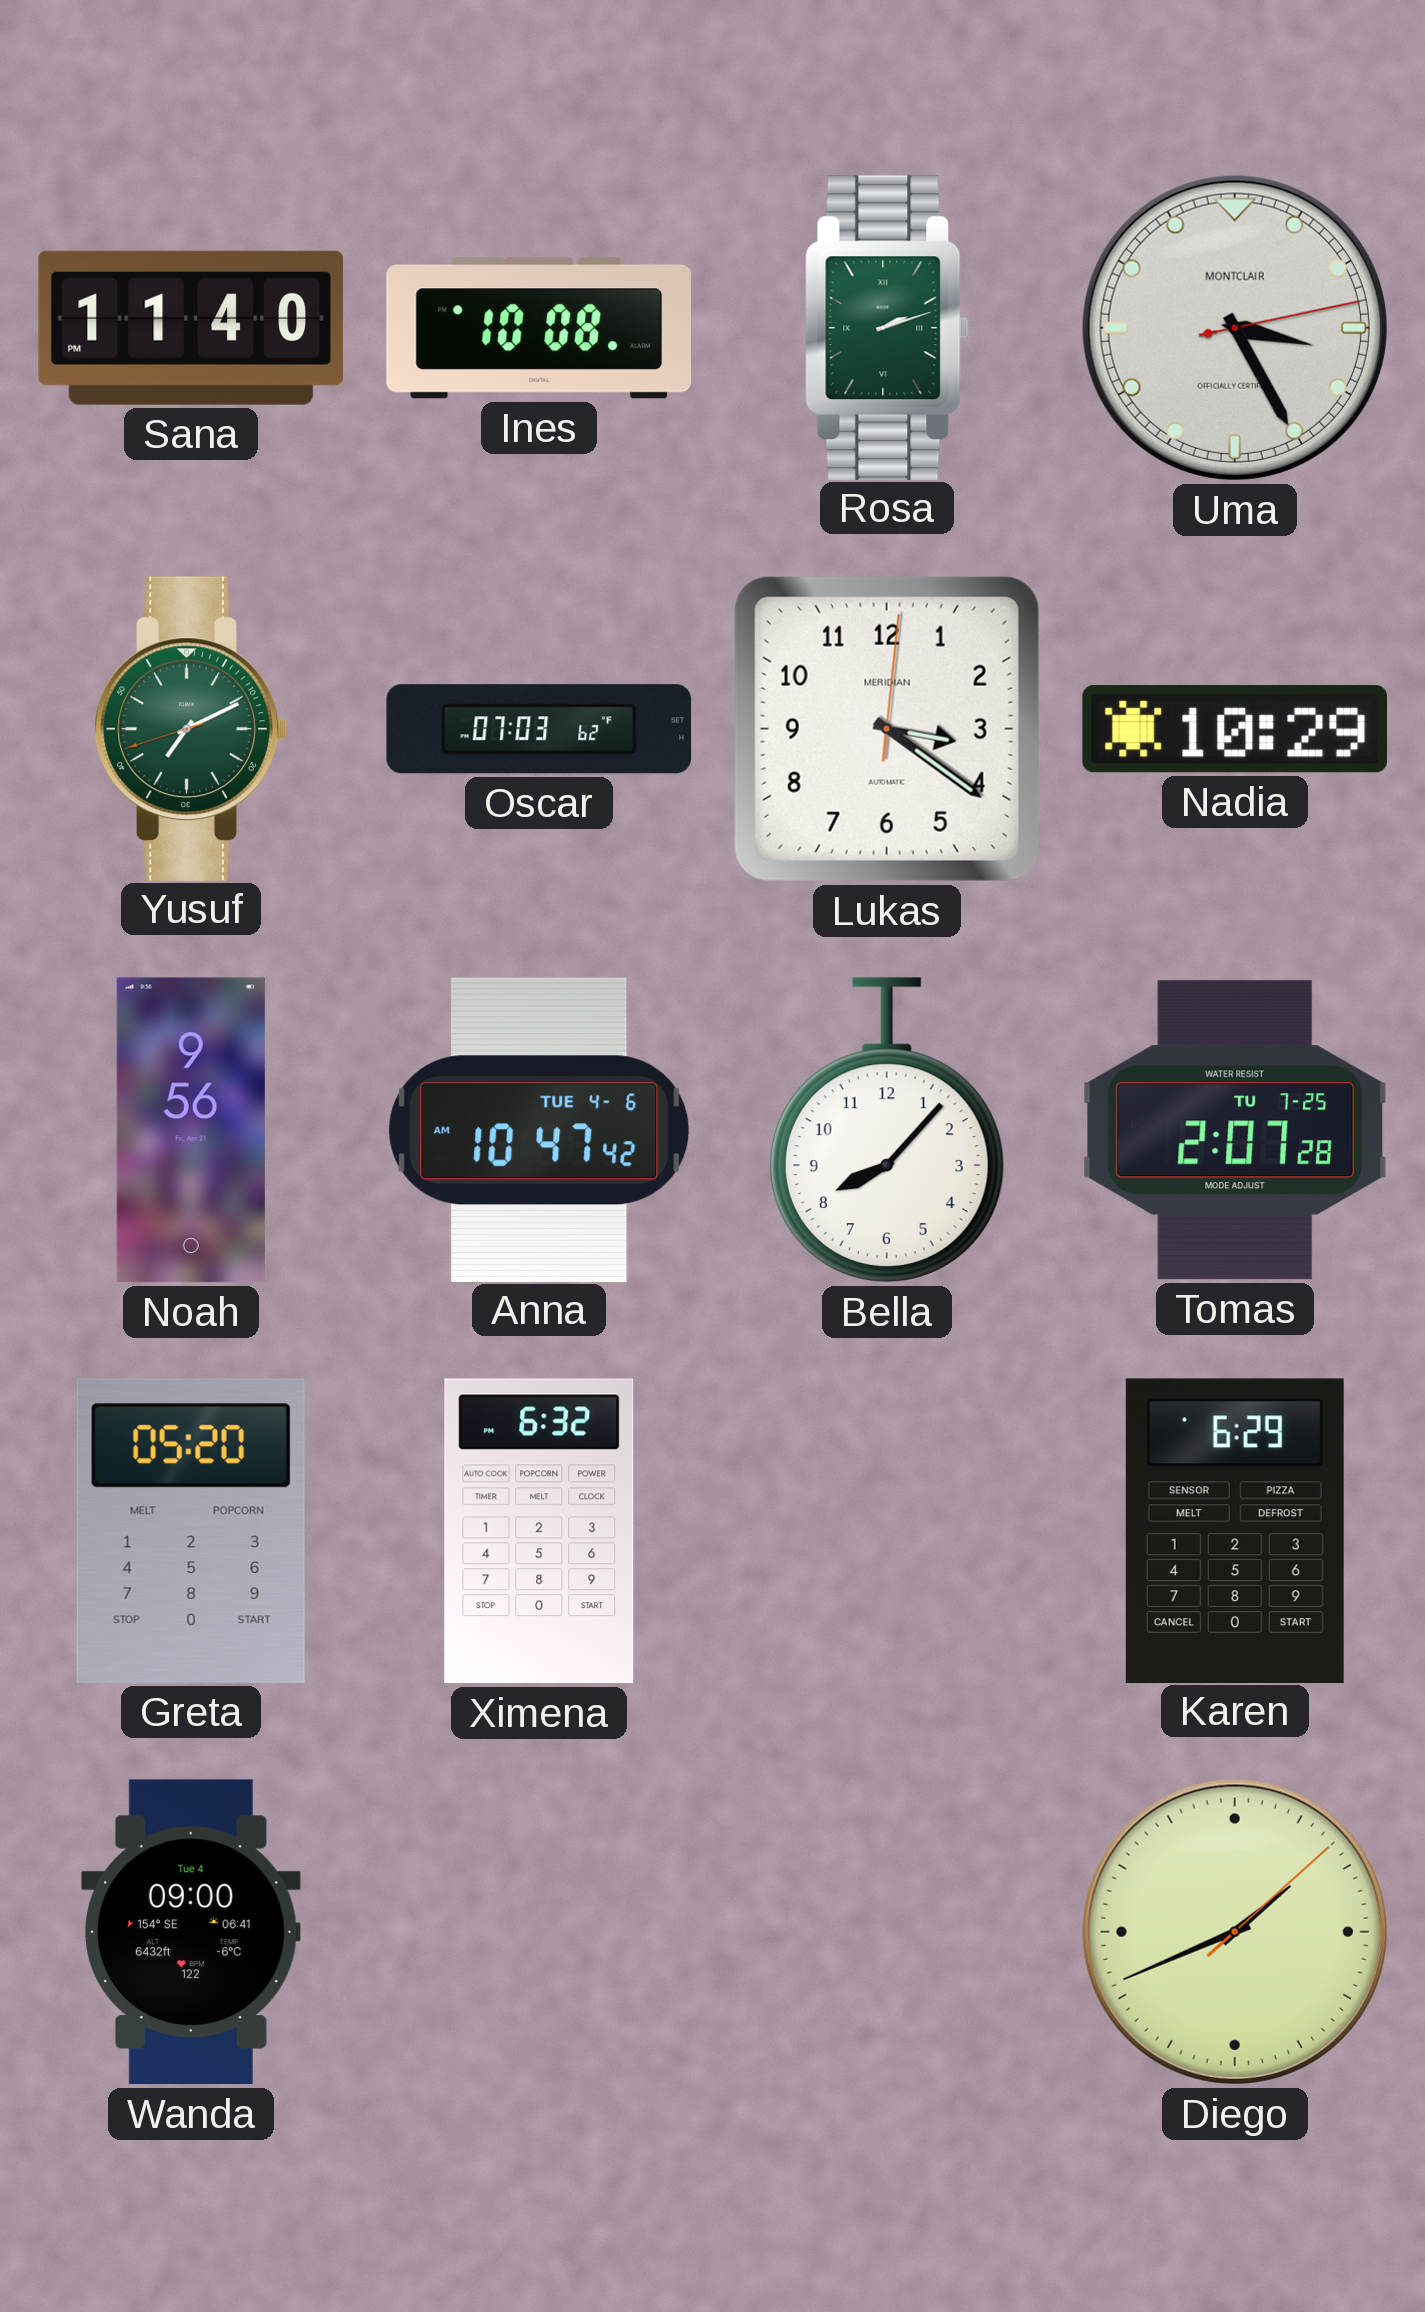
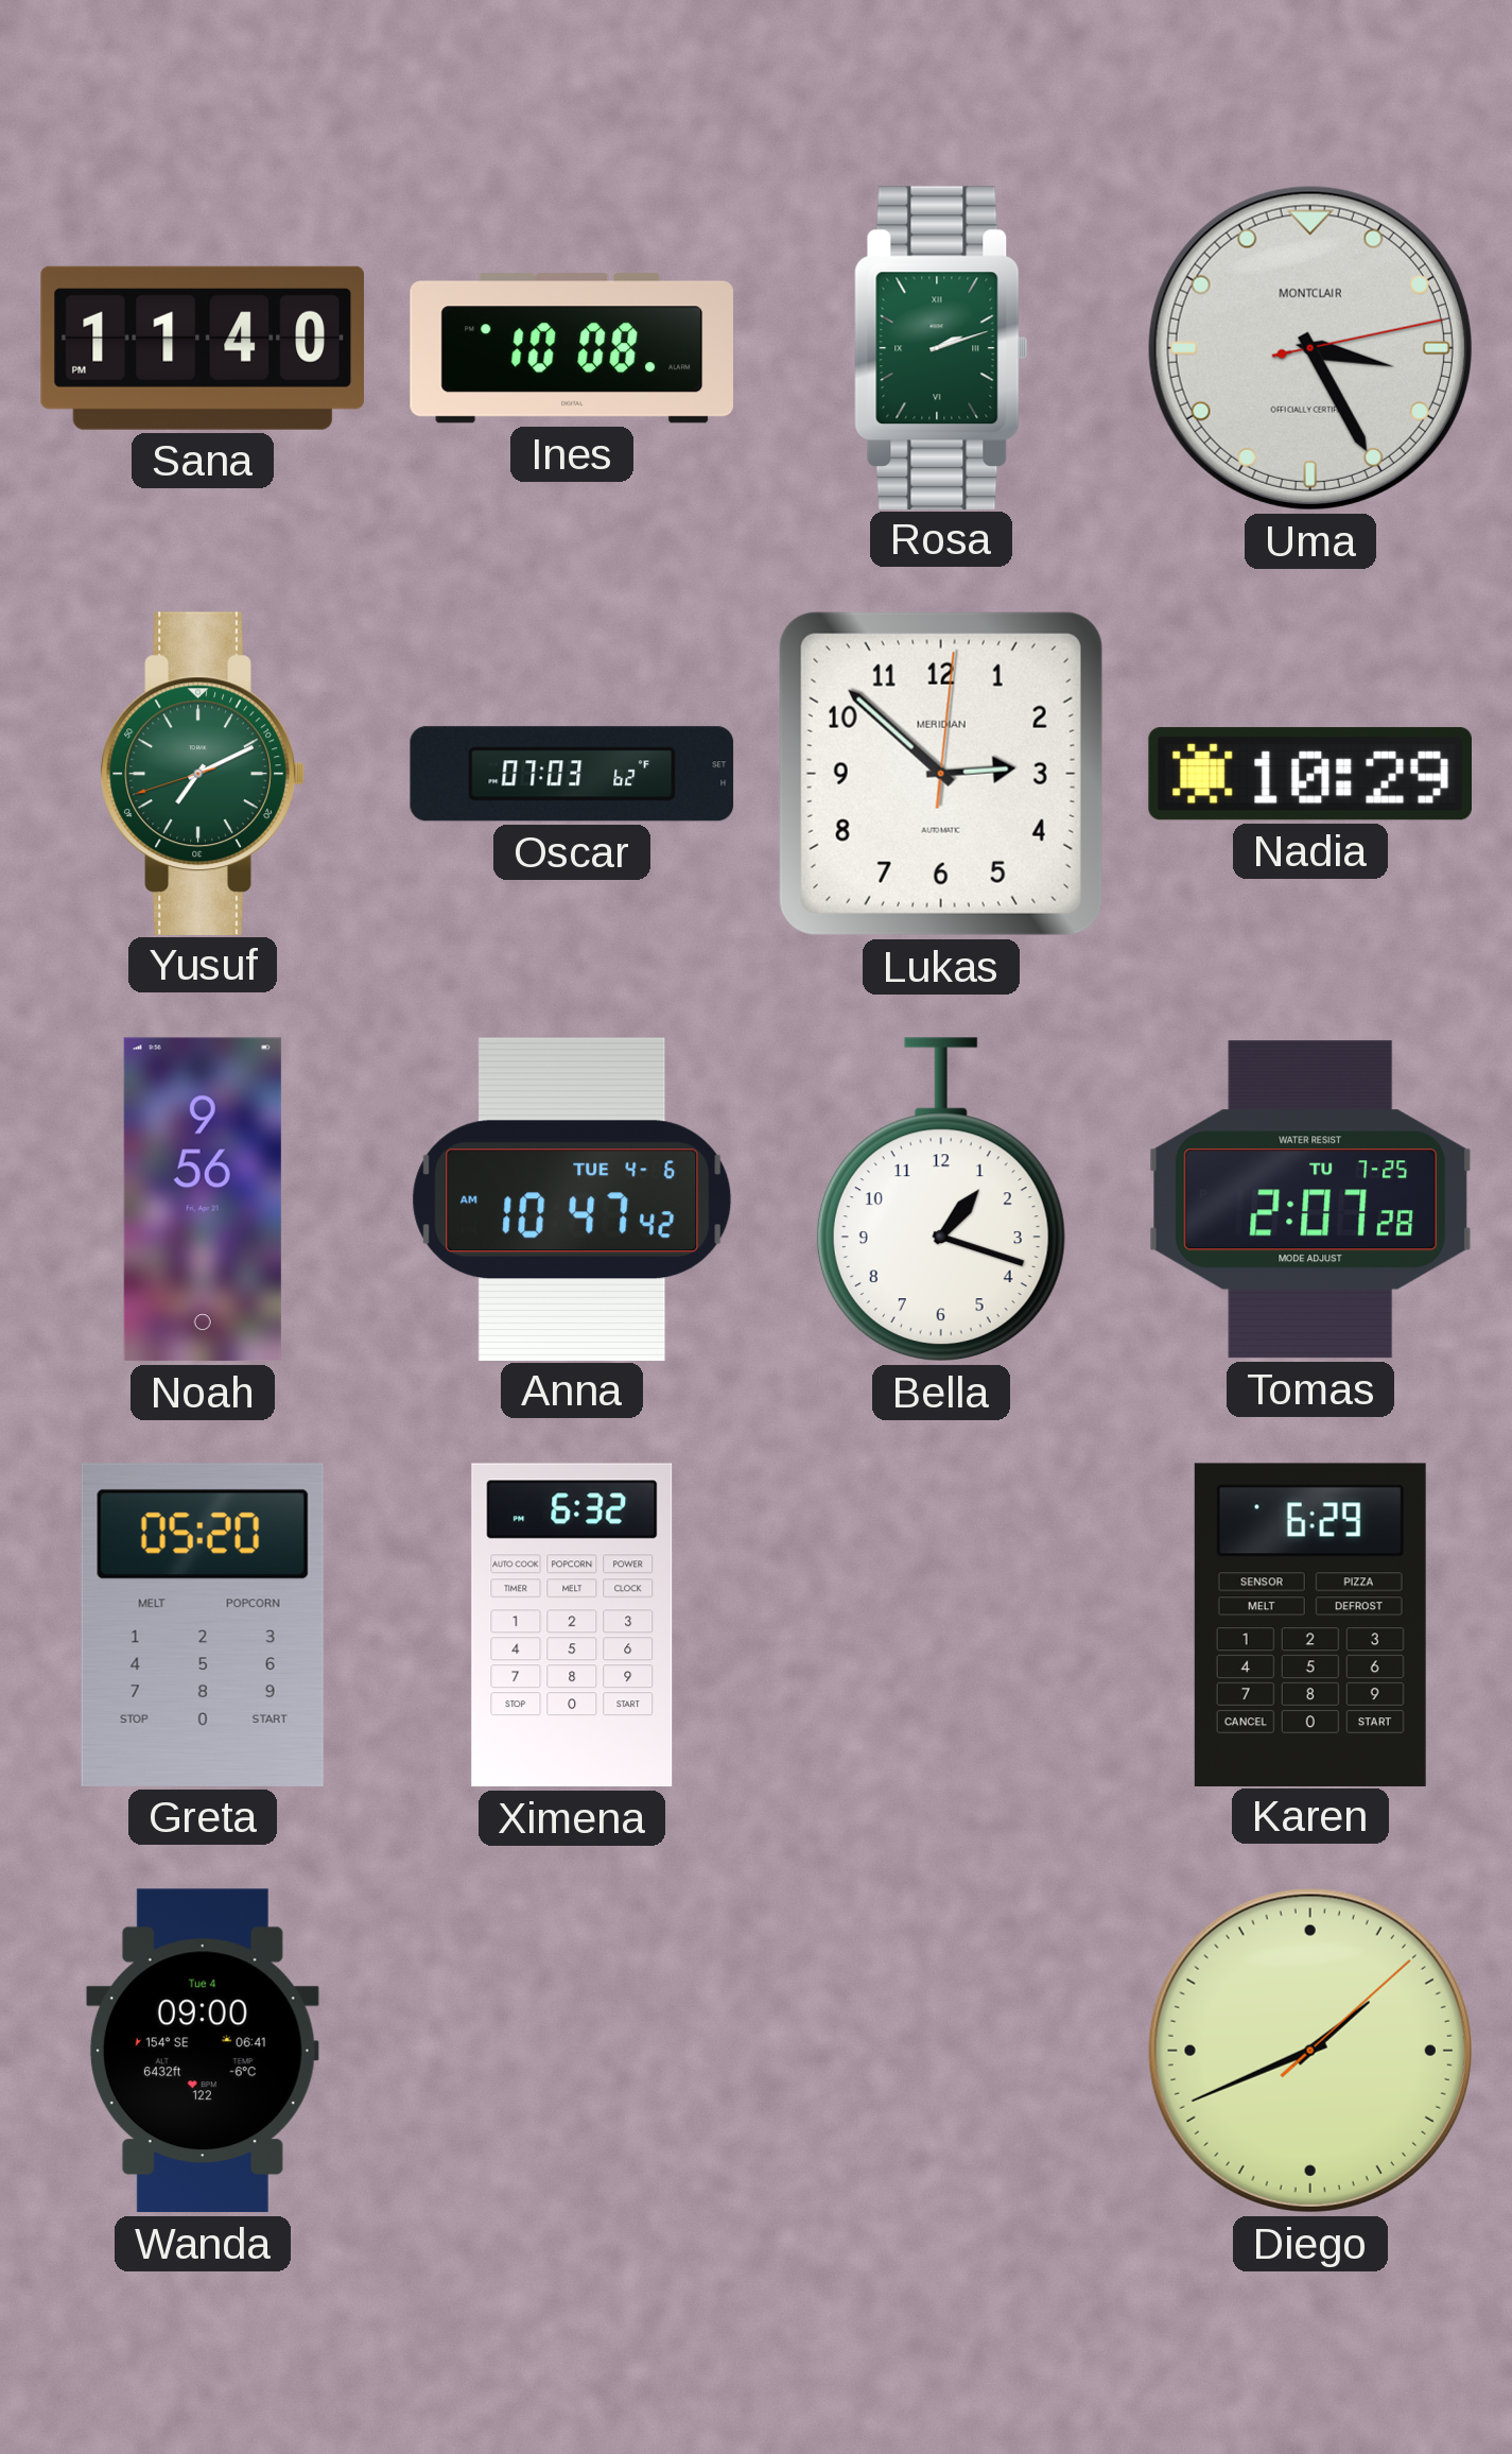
Lukas: 3:21 -> 2:52
Bella: 8:07 -> 1:18
